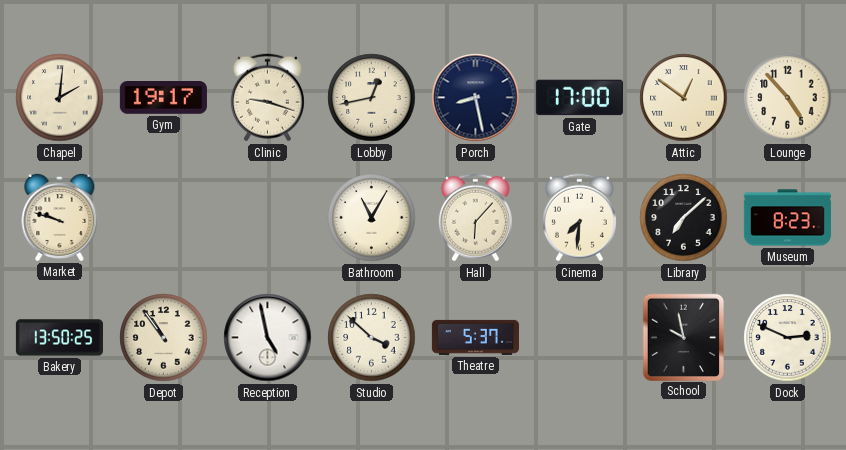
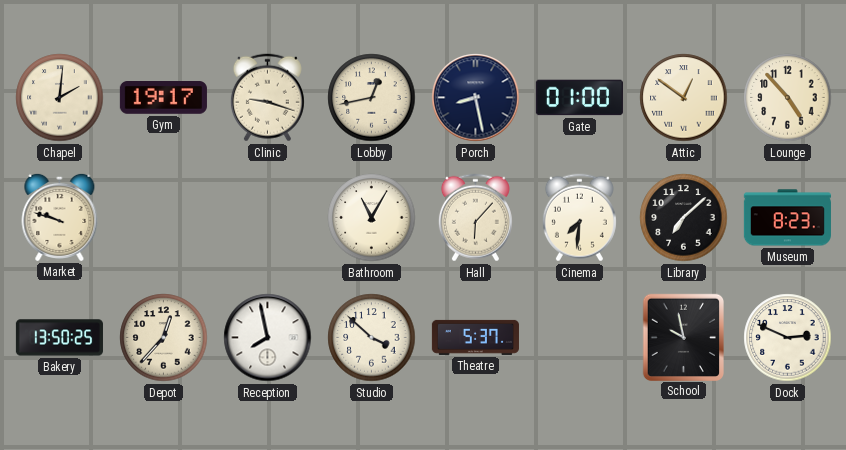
Gate: 17:00 -> 01:00
Depot: 10:54 -> 12:37
Reception: 4:58 -> 7:58
